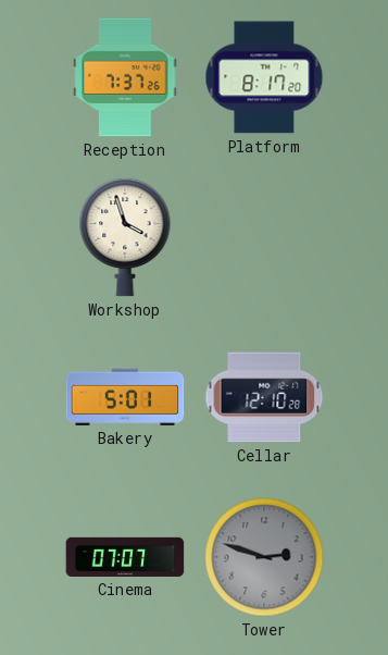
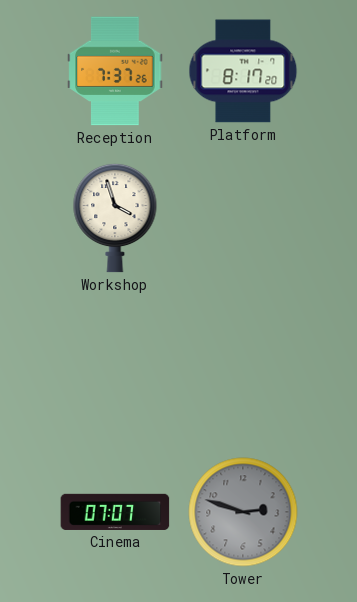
Bakery: 5:01 -> none
Cellar: 12:10 -> none
